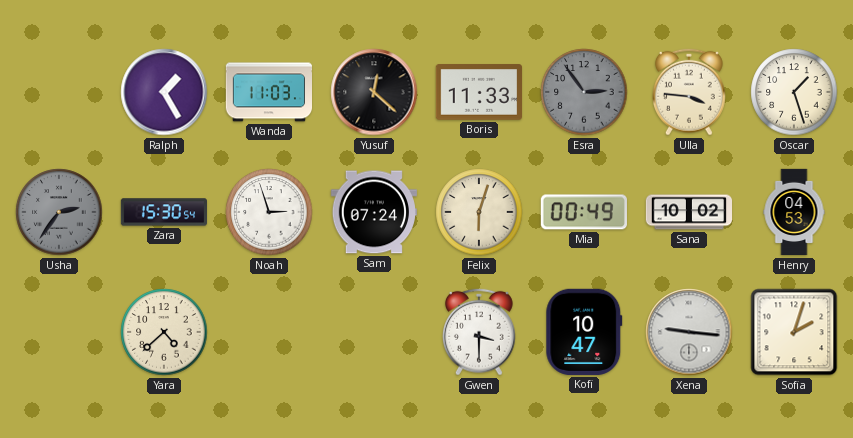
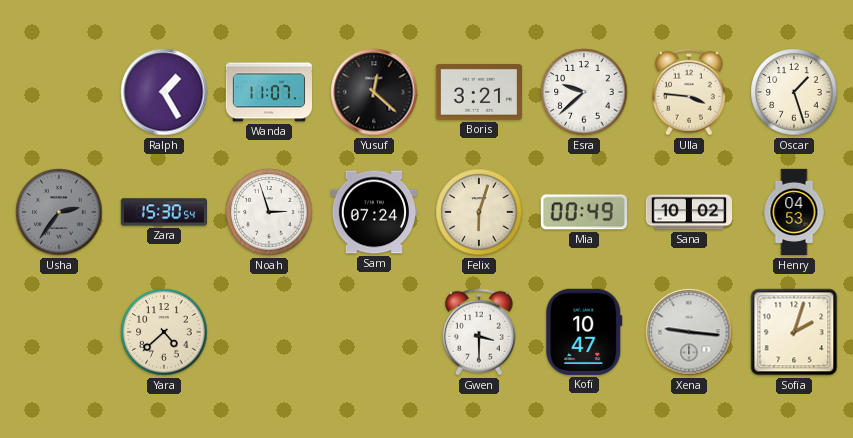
Wanda: 11:03 -> 11:07
Boris: 11:33 -> 3:21
Esra: 2:54 -> 9:38
Esra dial: grey -> white
